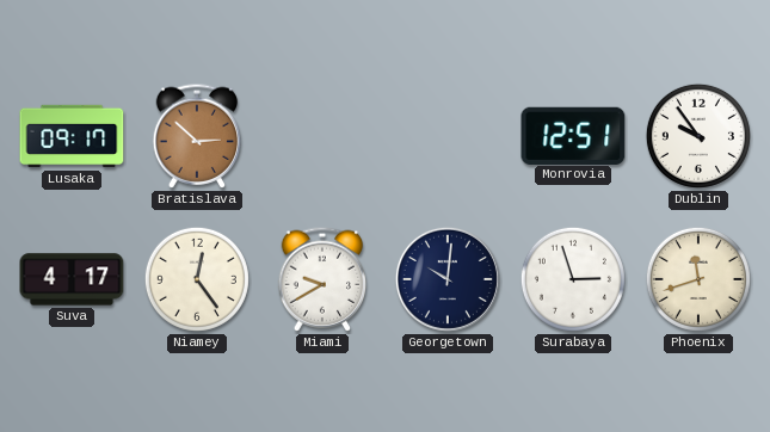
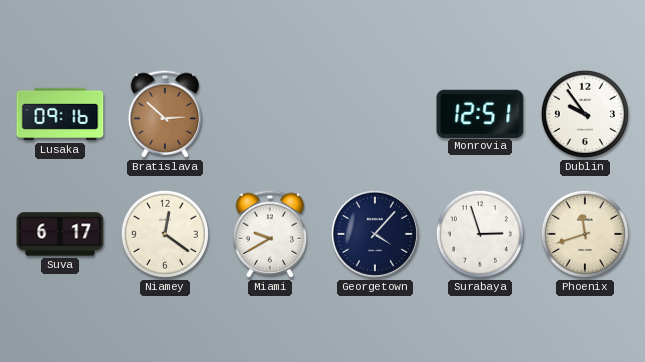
Lusaka: 09:17 -> 09:16
Suva: 4:17 -> 6:17
Niamey: 12:24 -> 12:21
Georgetown: 10:01 -> 4:07
